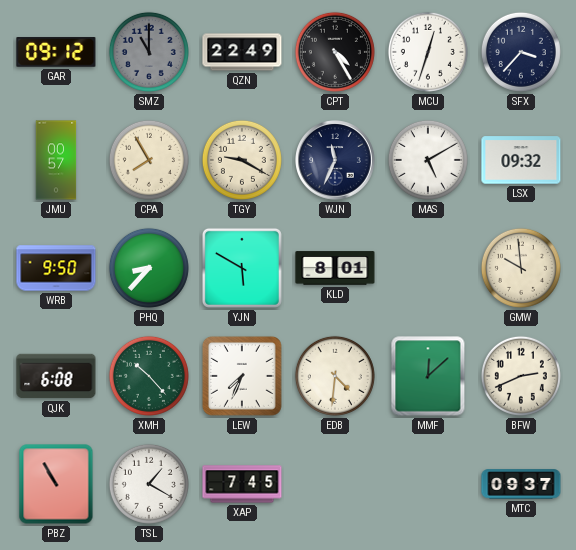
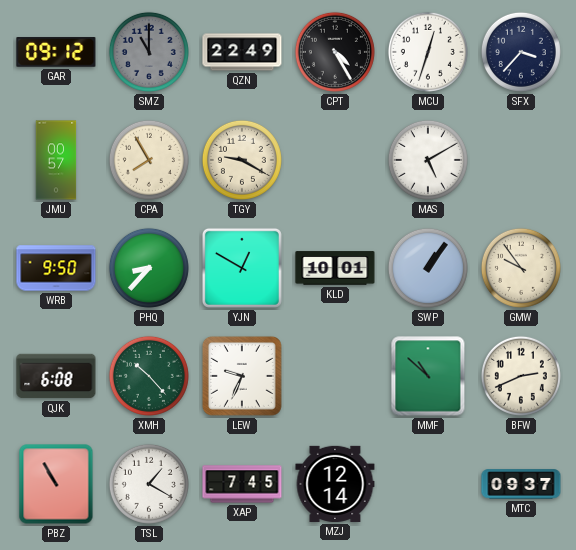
WJN: 11:34 -> none
LSX: 09:32 -> none
YJN: 5:50 -> 12:50
KLD: 8:01 -> 10:01
SWP: none -> 1:06
GMW: 9:59 -> 9:54
LEW: 7:34 -> 9:34
EDB: 4:31 -> none
MMF: 12:08 -> 10:52
MZJ: none -> 12:14
